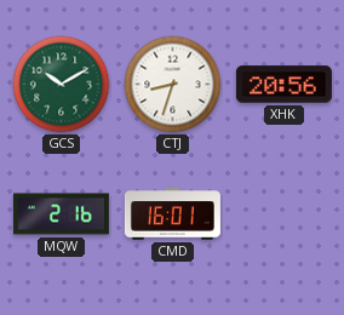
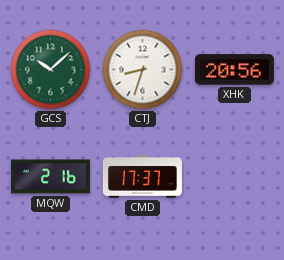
GCS: 10:10 -> 10:08
CMD: 16:01 -> 17:37
